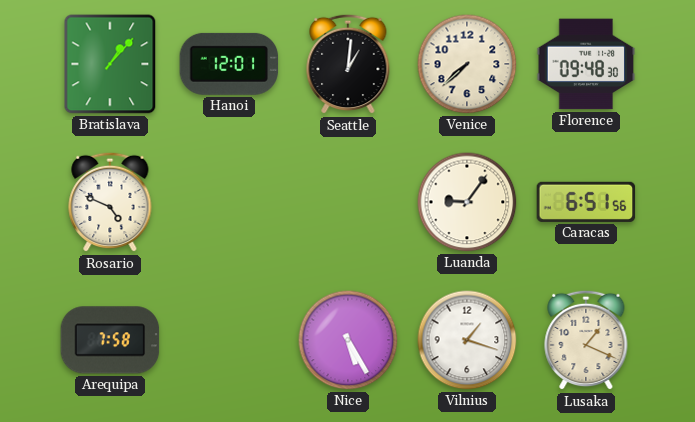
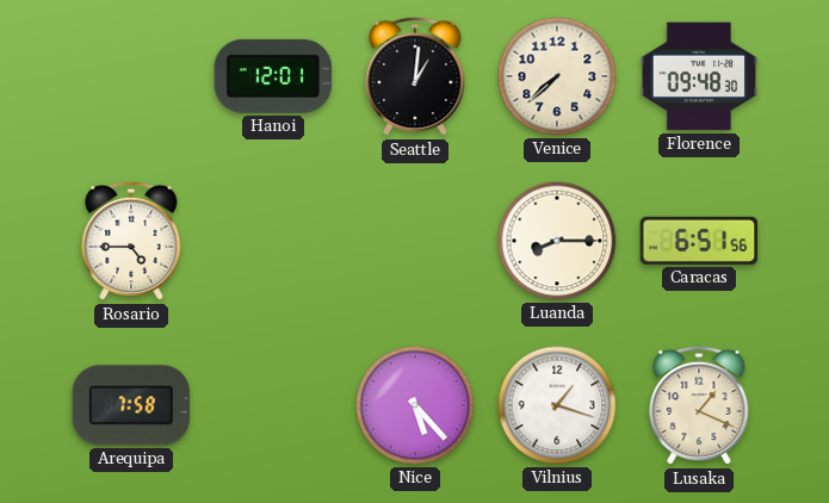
Bratislava: 1:07 -> none
Rosario: 4:49 -> 4:45
Luanda: 9:06 -> 8:15
Nice: 5:25 -> 5:23
